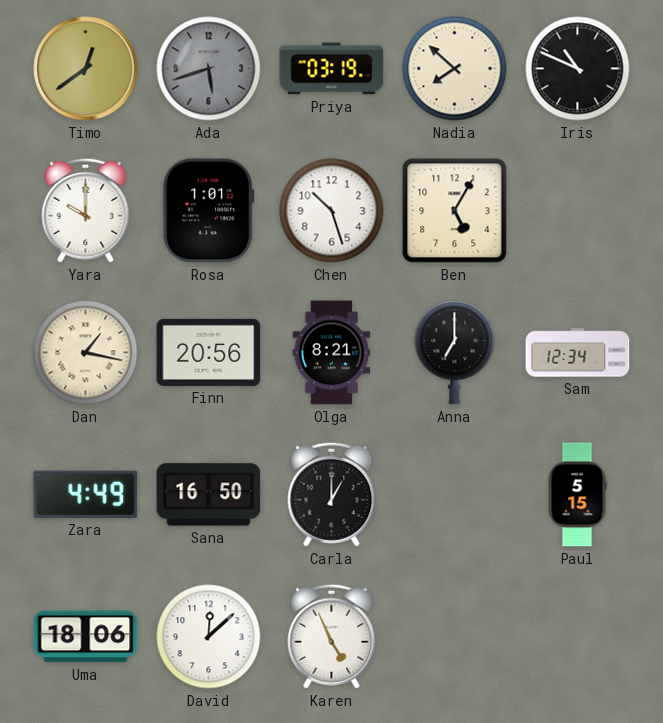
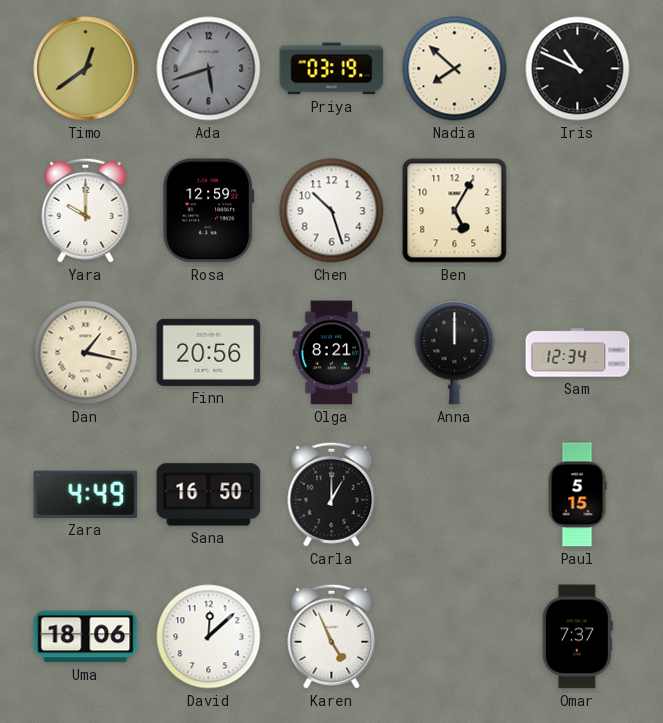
Rosa: 1:01 -> 12:59
Anna: 7:00 -> 12:00
Omar: none -> 7:37
